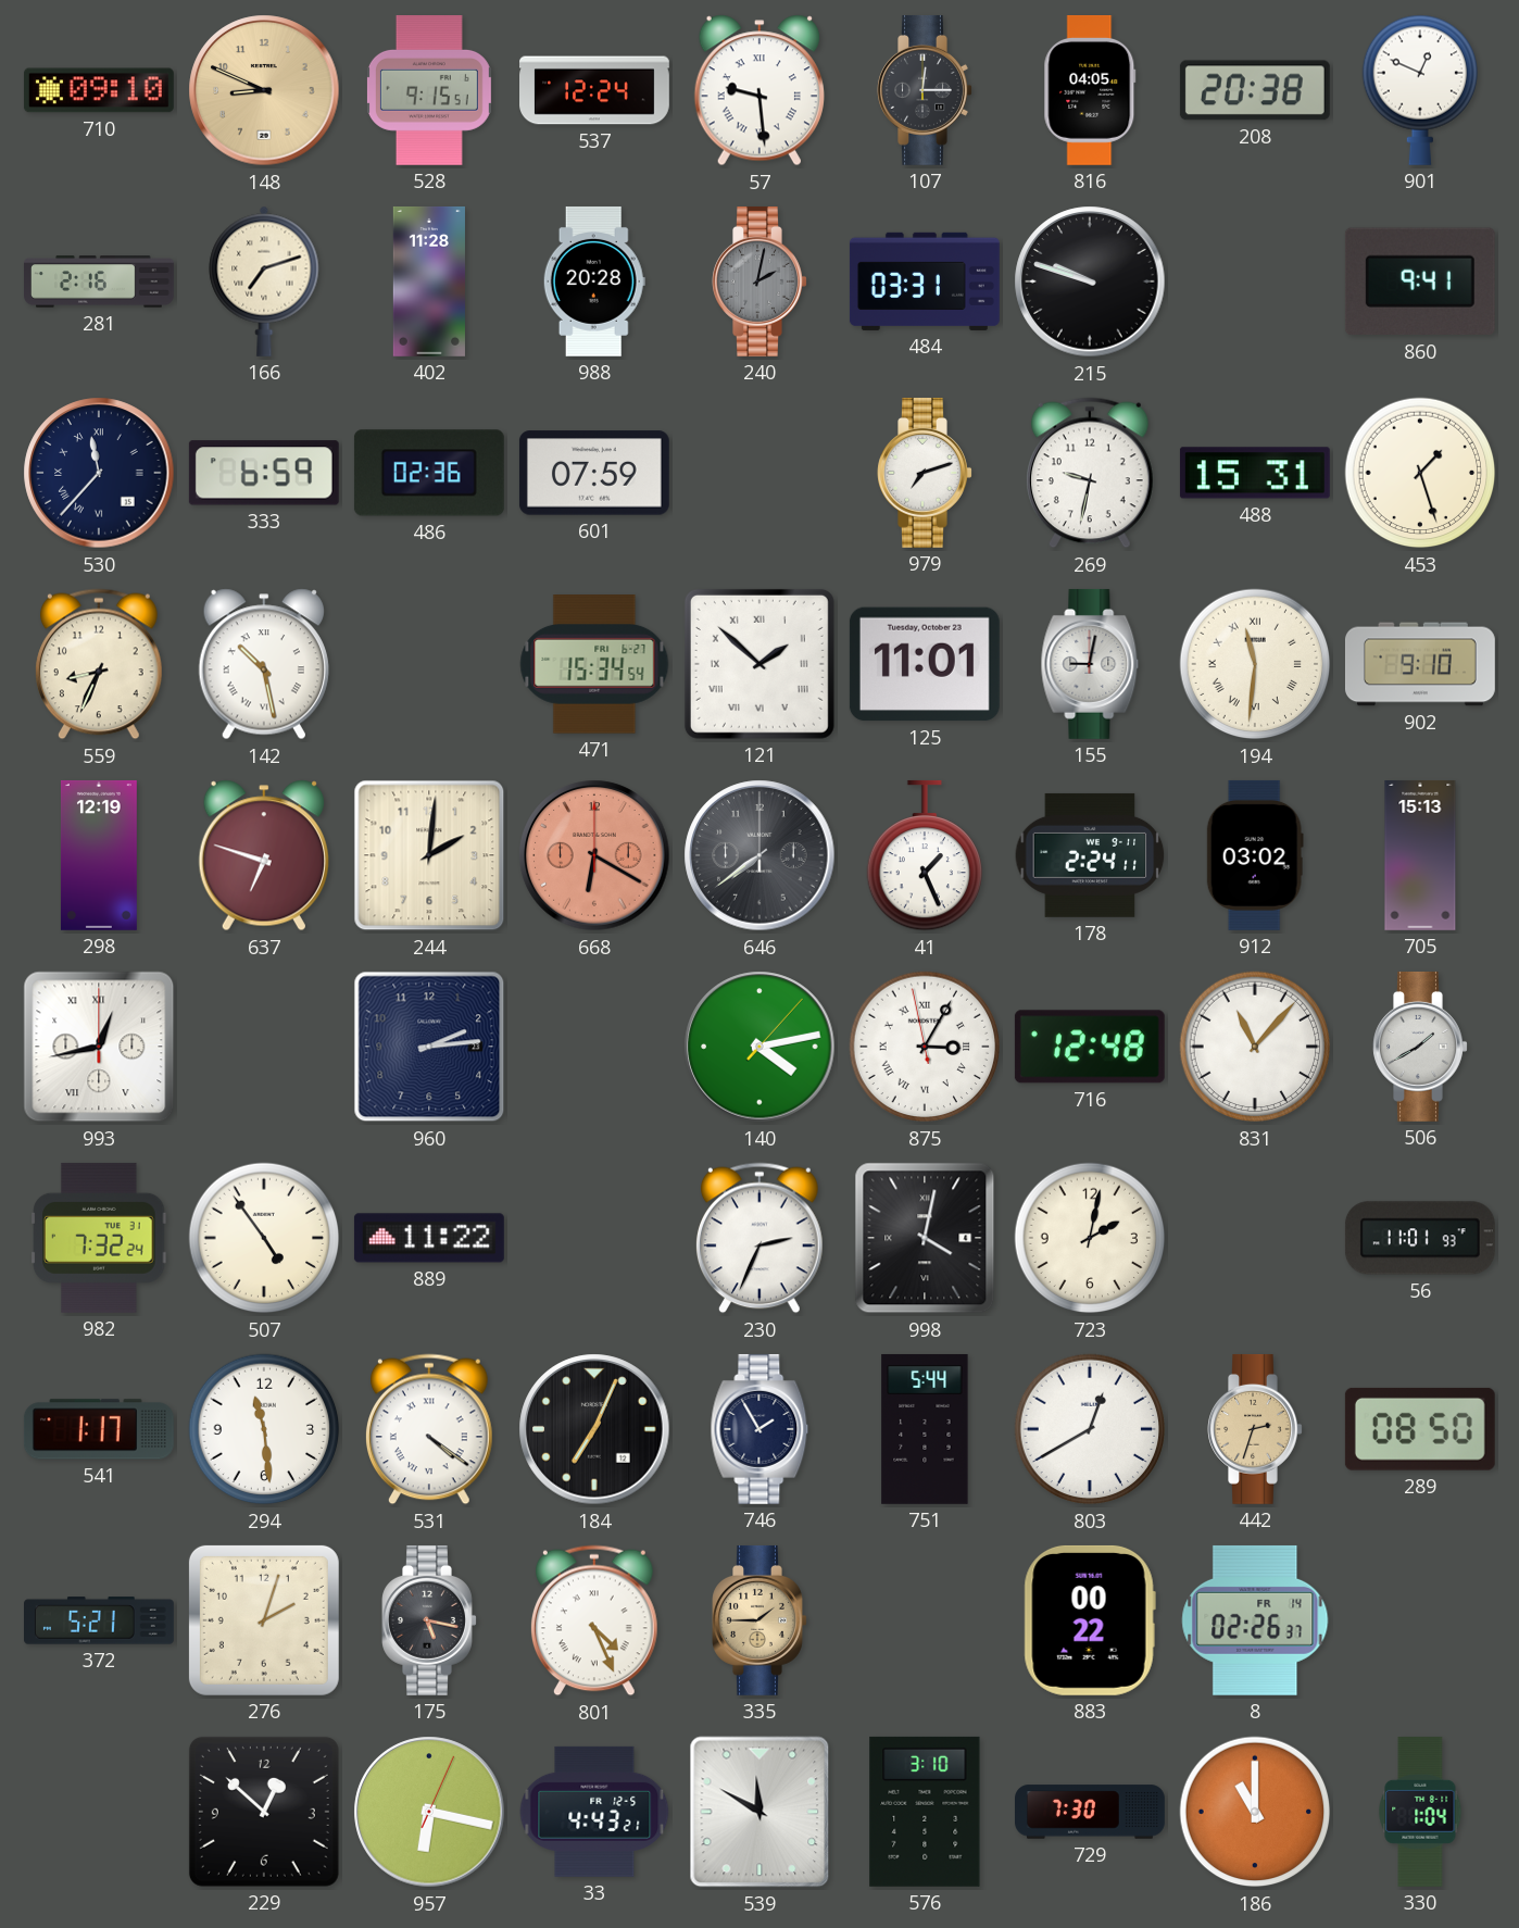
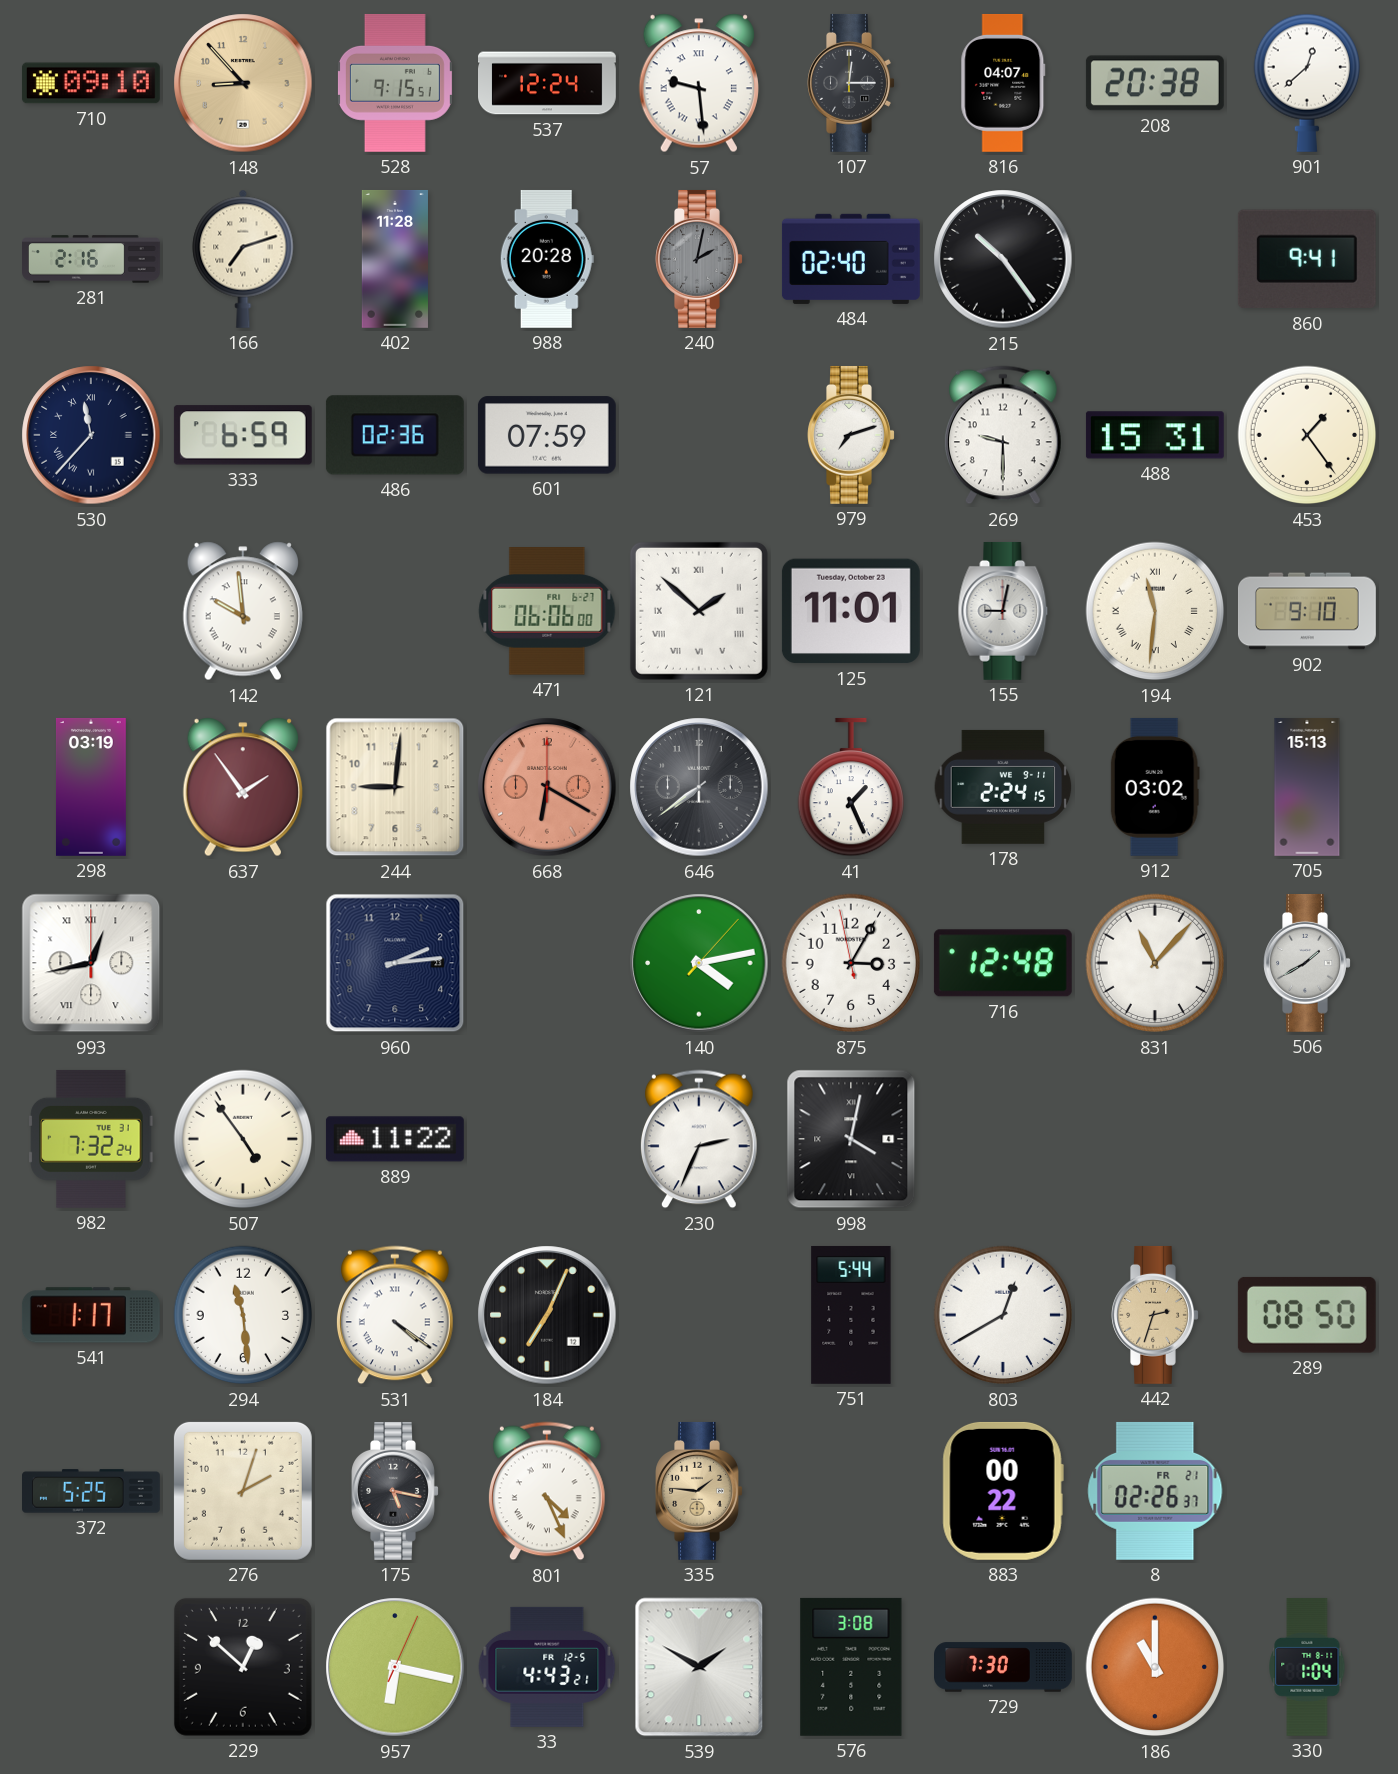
148: 8:49 -> 8:53
816: 04:05 -> 04:07
901: 12:49 -> 12:38
484: 03:31 -> 02:40
215: 9:48 -> 10:24
269: 9:32 -> 9:30
453: 1:27 -> 1:24
559: 8:34 -> none
142: 10:28 -> 9:59
471: 15:34 -> 06:06
298: 12:19 -> 03:19
637: 6:48 -> 1:54
244: 2:01 -> 9:01
178: 2:24:11 -> 2:24:15
875 numerals: Roman -> Arabic
723: 2:02 -> none
56: 11:01 -> none
746: 1:55 -> none
372: 5:21 -> 5:25
335: 1:45 -> 1:46
8 date: FR 14 -> FR 21
539: 11:50 -> 1:50
576: 3:10 -> 3:08
